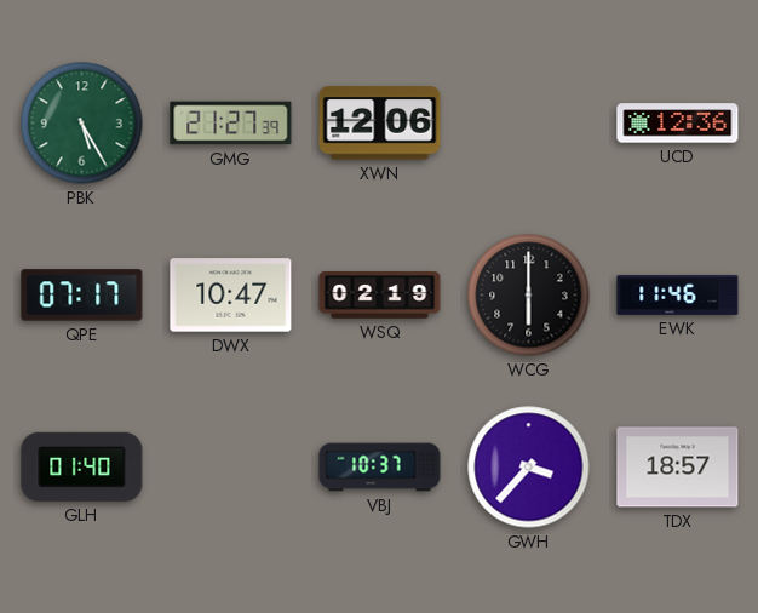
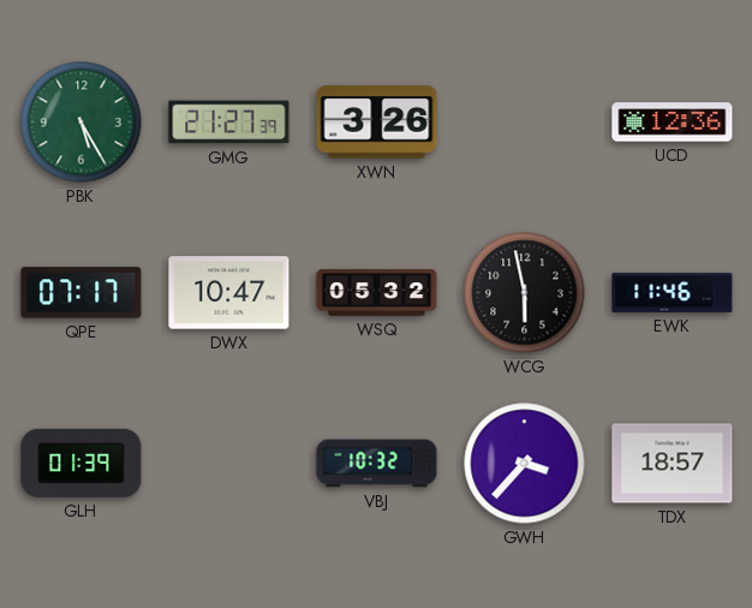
XWN: 12:06 -> 3:26
WSQ: 02:19 -> 05:32
WCG: 6:00 -> 5:58
GLH: 01:40 -> 01:39
VBJ: 10:37 -> 10:32
